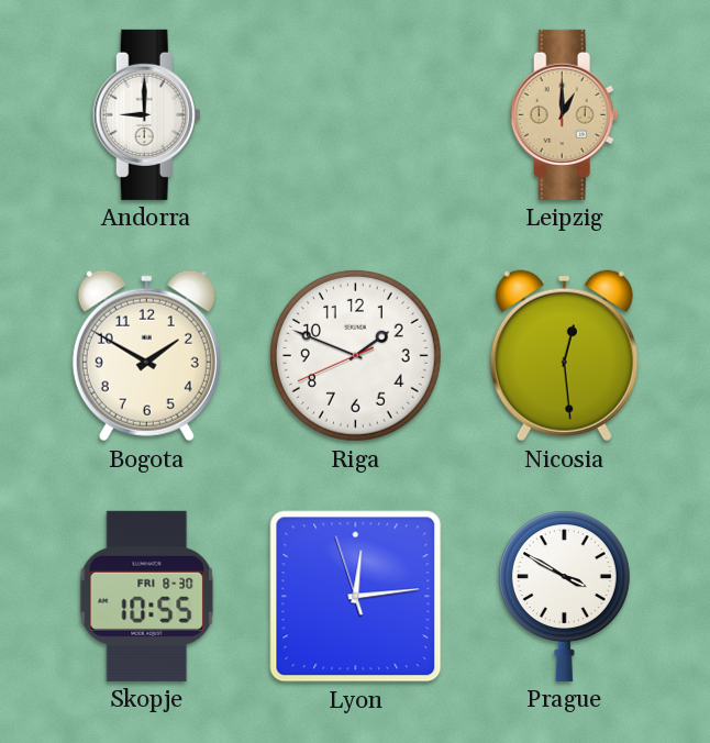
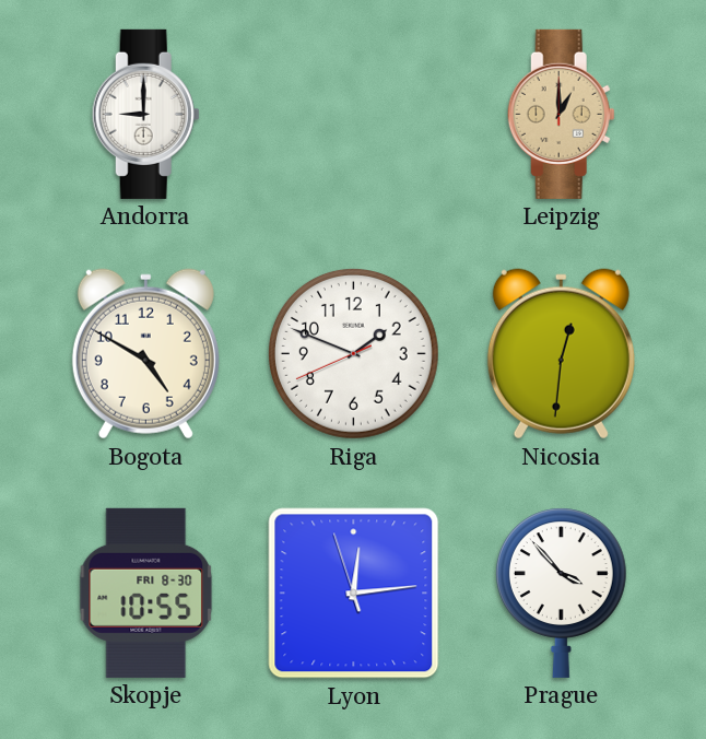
Bogota: 1:50 -> 4:50
Nicosia: 12:29 -> 12:31
Prague: 3:50 -> 3:53
